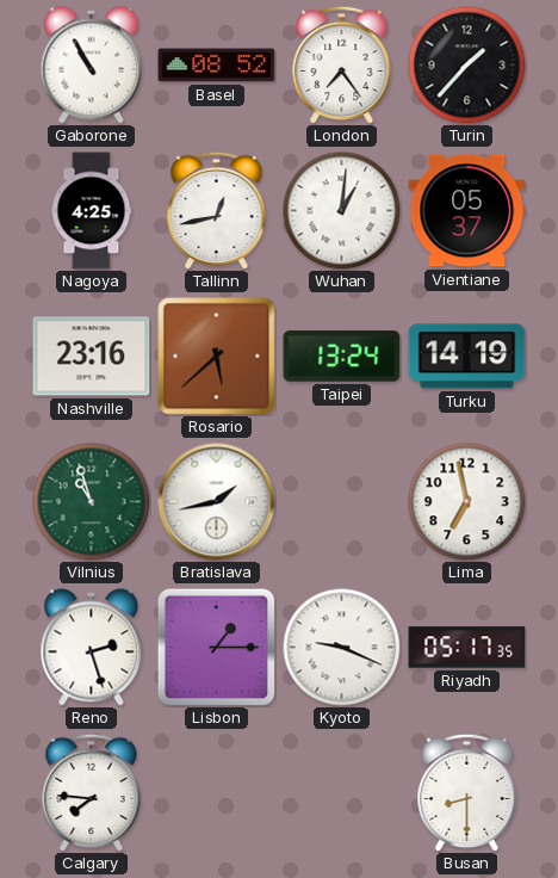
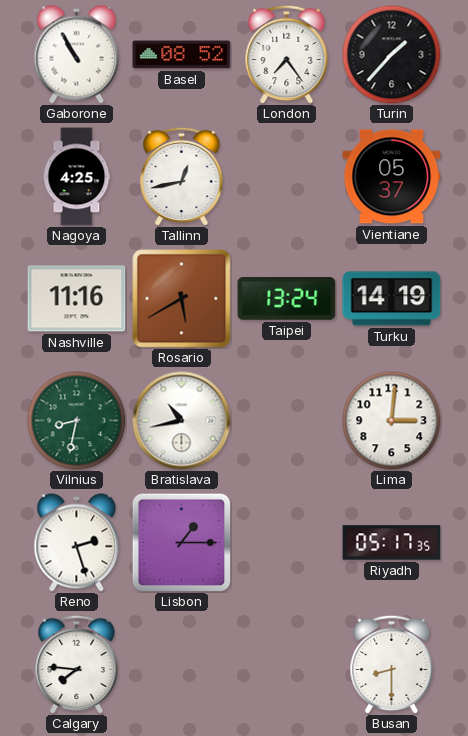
Wuhan: 1:01 -> none
Nashville: 23:16 -> 11:16
Rosario: 5:38 -> 5:40
Vilnius: 10:57 -> 8:32
Bratislava: 1:43 -> 10:43
Lima: 6:58 -> 3:01
Kyoto: 9:19 -> none
